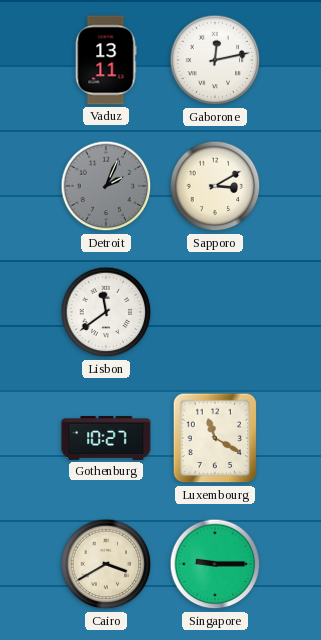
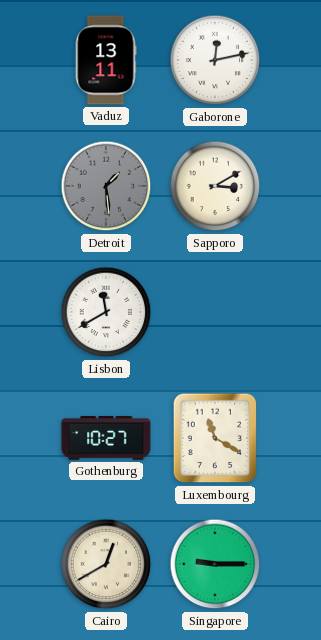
Detroit: 2:04 -> 1:29
Lisbon: 11:39 -> 11:40
Cairo: 3:40 -> 12:40
